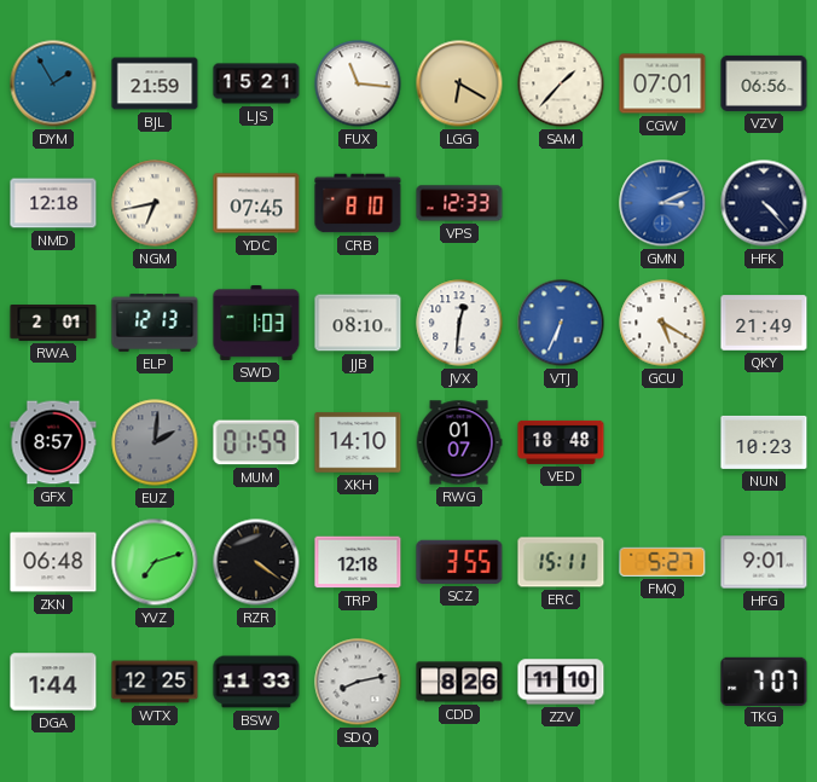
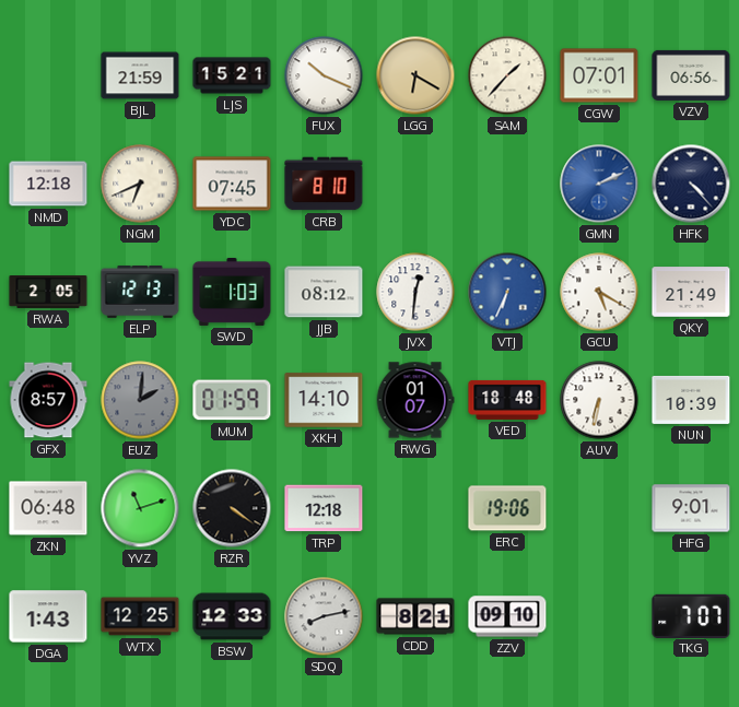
DYM: 1:55 -> none
FUX: 11:16 -> 10:19
NGM: 6:43 -> 6:41
VPS: 12:33 -> none
GMN: 3:11 -> 2:11
RWA: 2:01 -> 2:05
JJB: 08:10 -> 08:12
AUV: none -> 6:32
NUN: 10:23 -> 10:39
YVZ: 7:12 -> 11:12
SCZ: 3:55 -> none
ERC: 15:11 -> 19:06
FMQ: 5:27 -> none
DGA: 1:44 -> 1:43
BSW: 11:33 -> 12:33
CDD: 8:26 -> 8:21
ZZV: 11:10 -> 09:10
